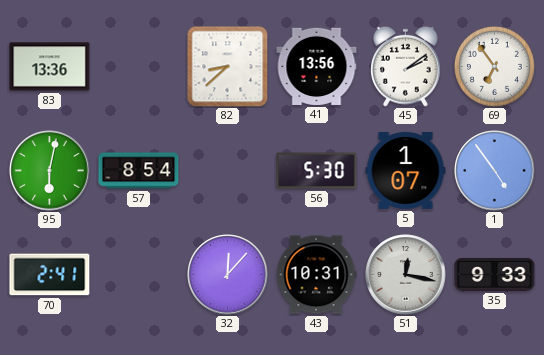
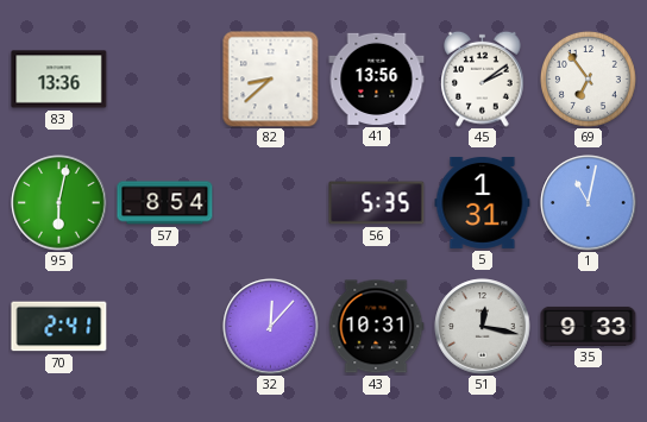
56: 5:30 -> 5:35
5: 1:07 -> 1:31
1: 4:54 -> 11:02
